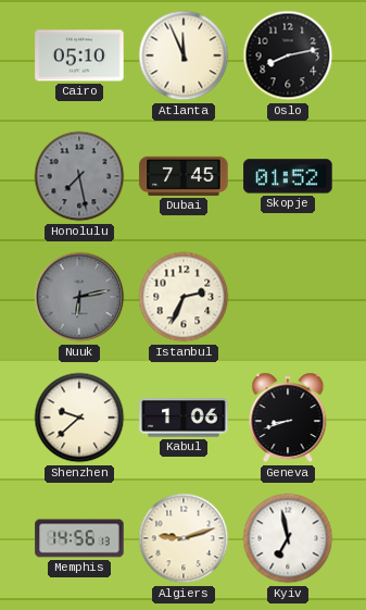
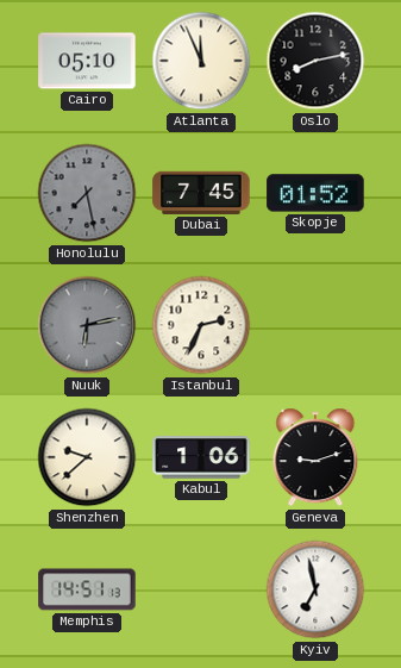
Geneva: 8:42 -> 9:12
Memphis: 14:56 -> 14:51
Algiers: 9:12 -> none
